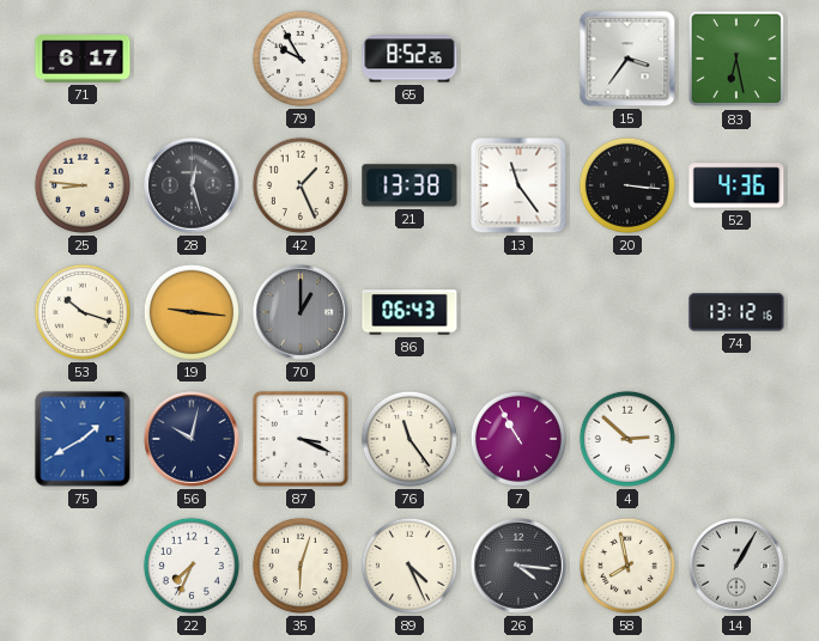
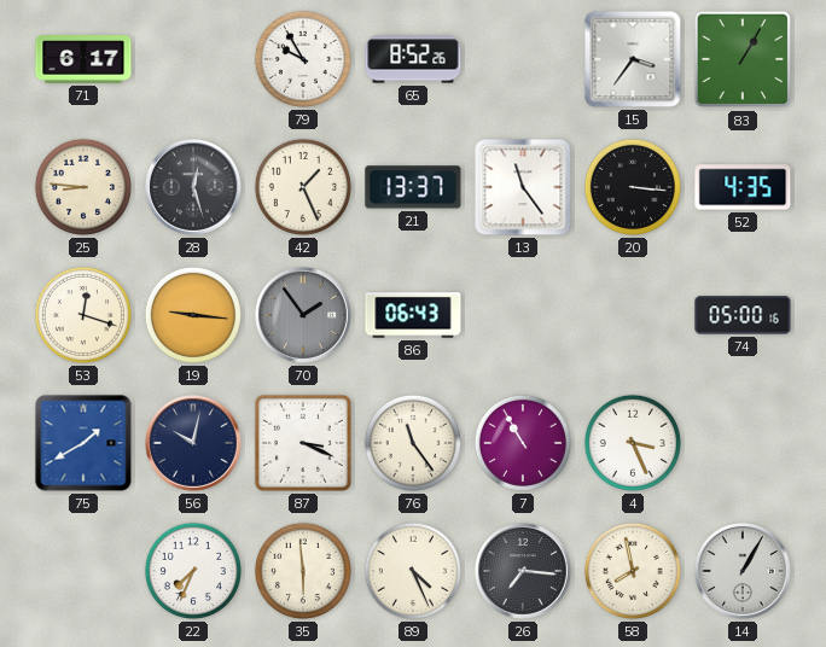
83: 6:28 -> 1:05
21: 13:38 -> 13:37
52: 4:36 -> 4:35
53: 10:18 -> 12:18
70: 1:00 -> 1:54
74: 13:12 -> 05:00
4: 2:52 -> 3:26
35: 6:03 -> 5:59
26: 4:16 -> 7:16
